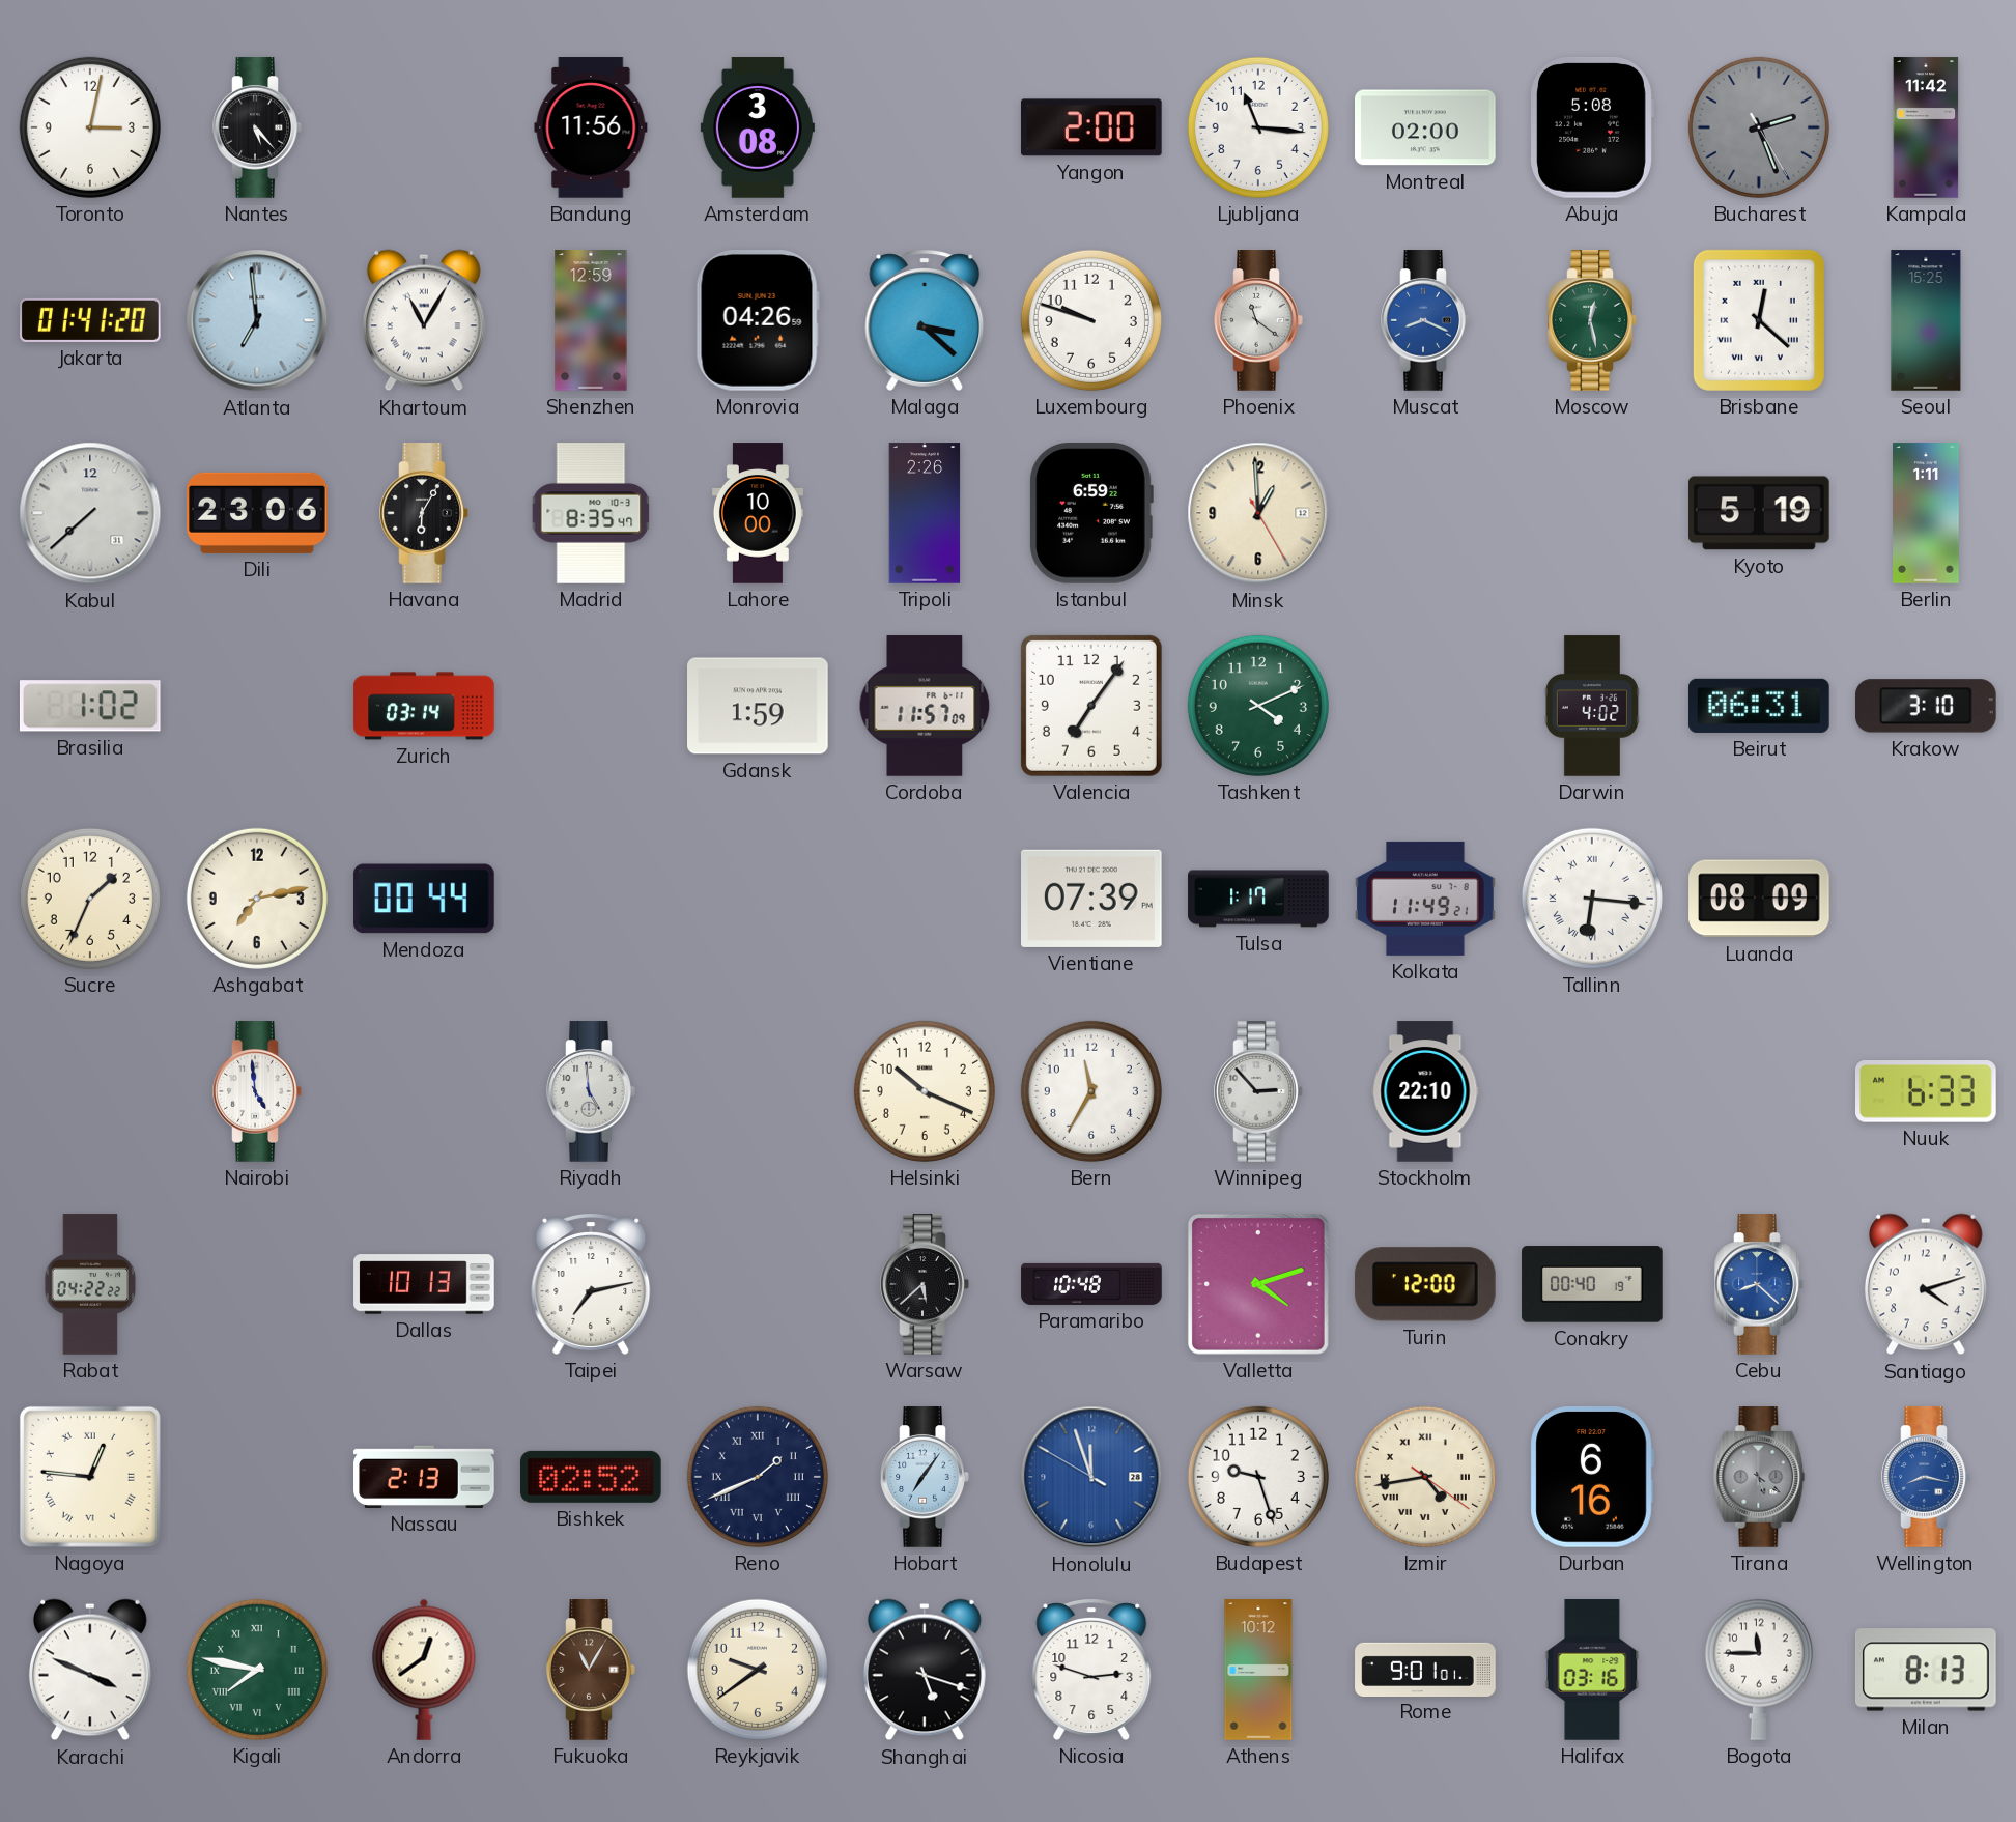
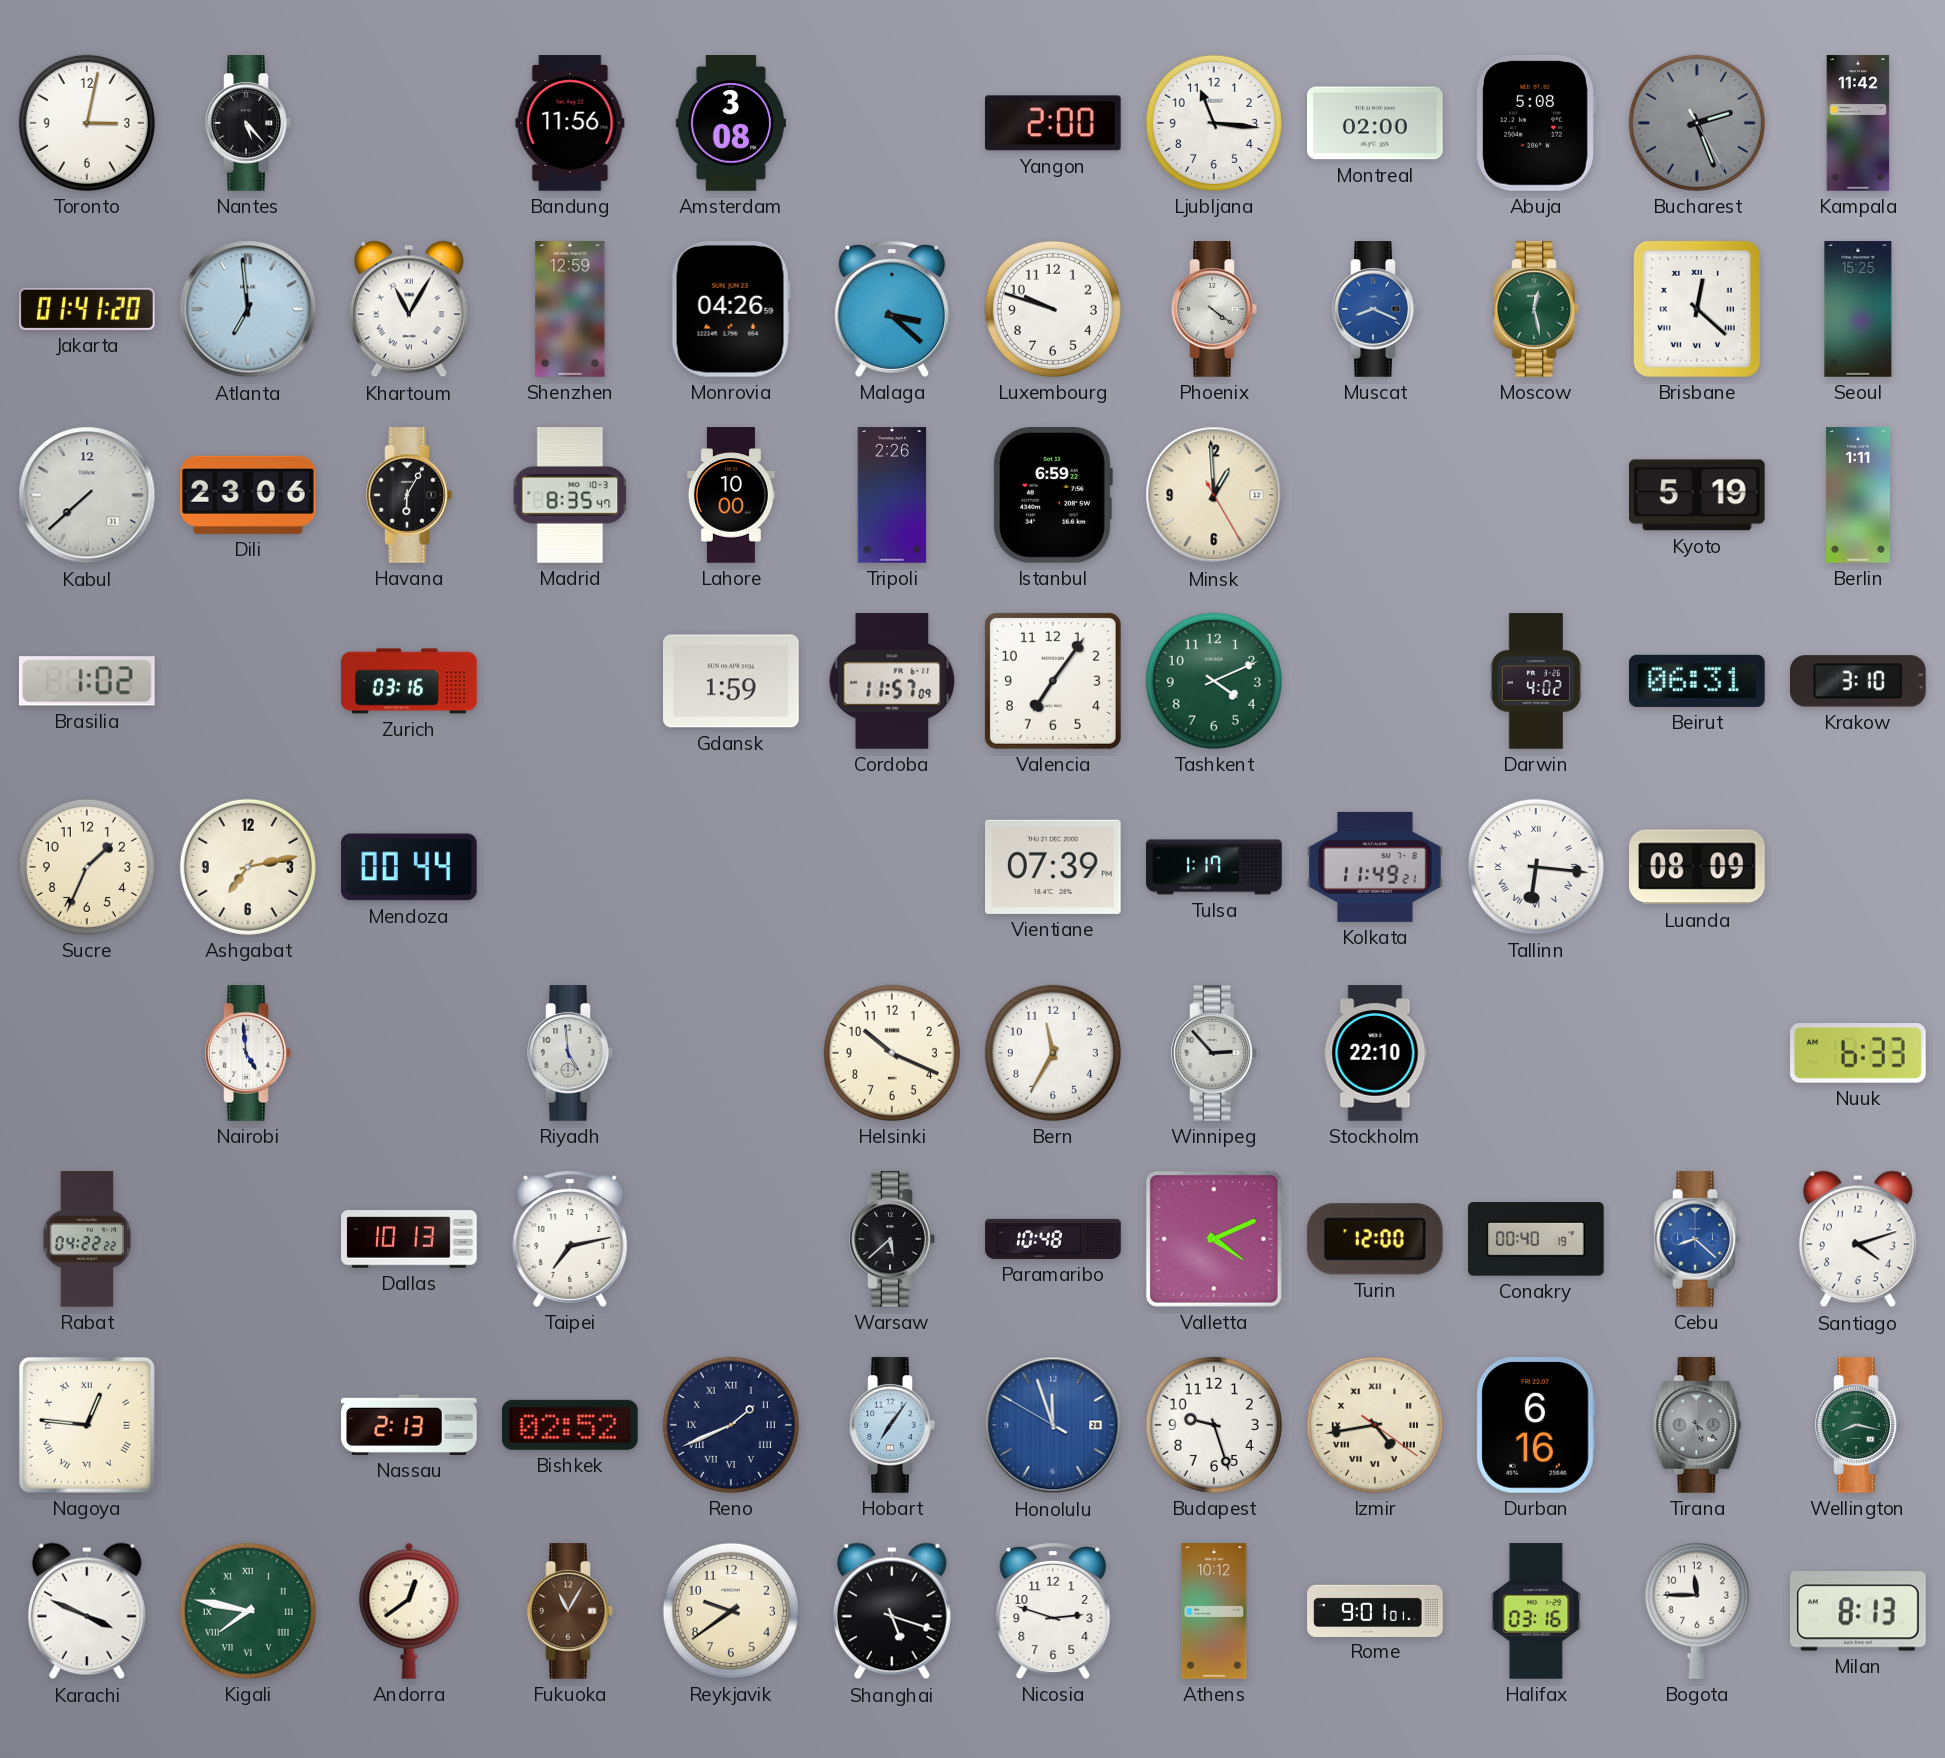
Phoenix: 11:21 -> 4:21
Zurich: 03:14 -> 03:16
Valletta: 4:12 -> 4:11
Wellington dial: blue -> green
